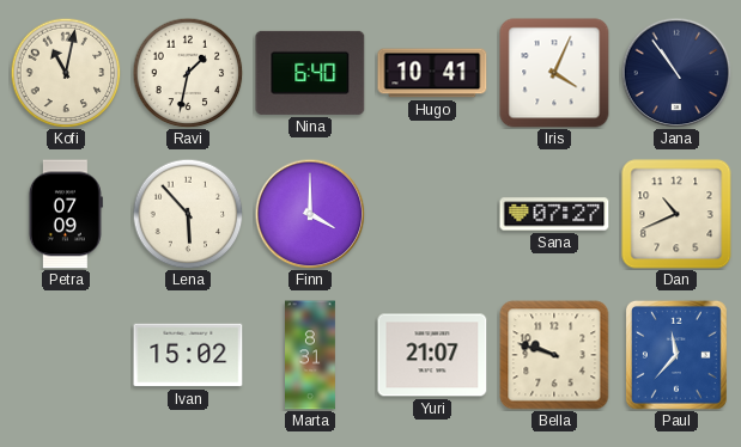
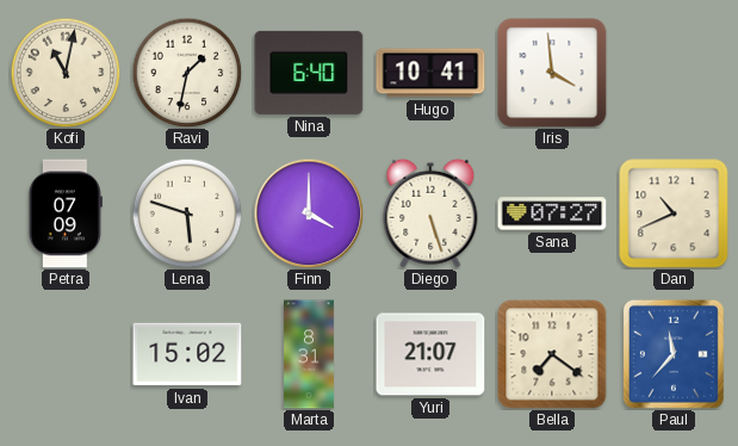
Iris: 4:04 -> 3:59
Jana: 10:54 -> none
Lena: 5:53 -> 5:48
Diego: none -> 5:27
Bella: 9:48 -> 7:21
